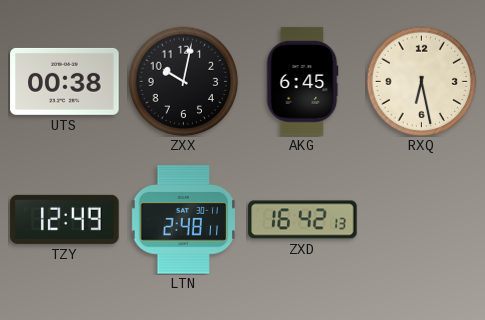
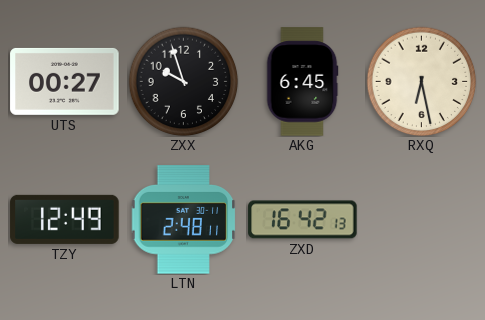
UTS: 00:38 -> 00:27
ZXX: 10:02 -> 9:57
